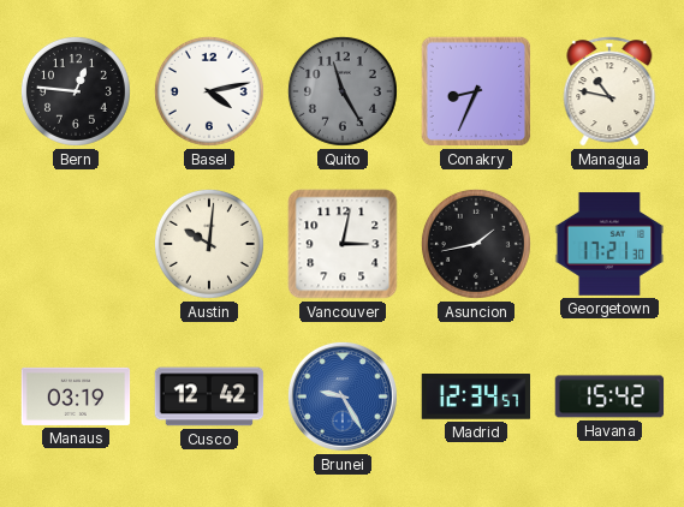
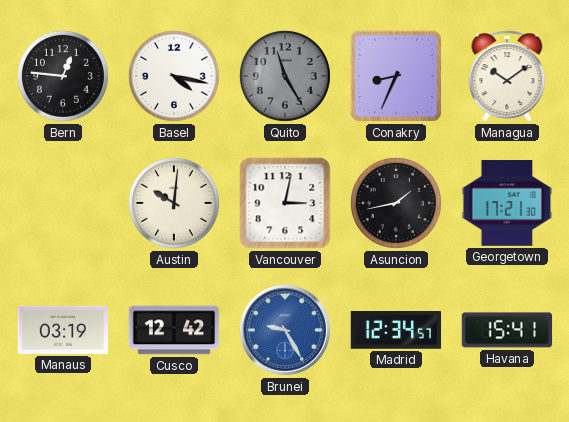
Basel: 4:13 -> 4:17
Managua: 10:47 -> 10:09
Havana: 15:42 -> 15:41
